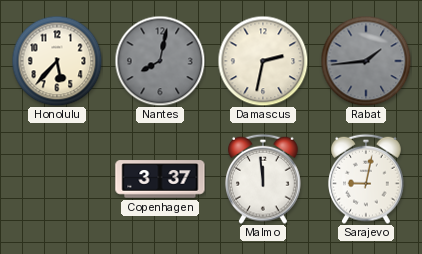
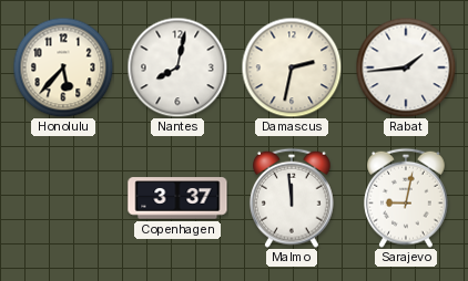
Nantes dial: grey -> white
Rabat dial: grey -> white
